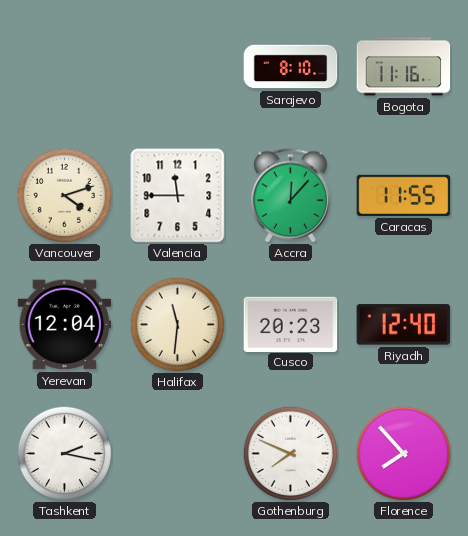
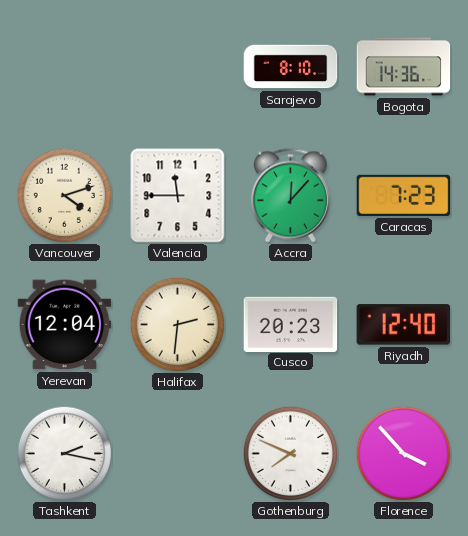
Bogota: 11:16 -> 14:36
Caracas: 11:55 -> 7:23
Halifax: 11:31 -> 2:31
Florence: 7:53 -> 3:53
